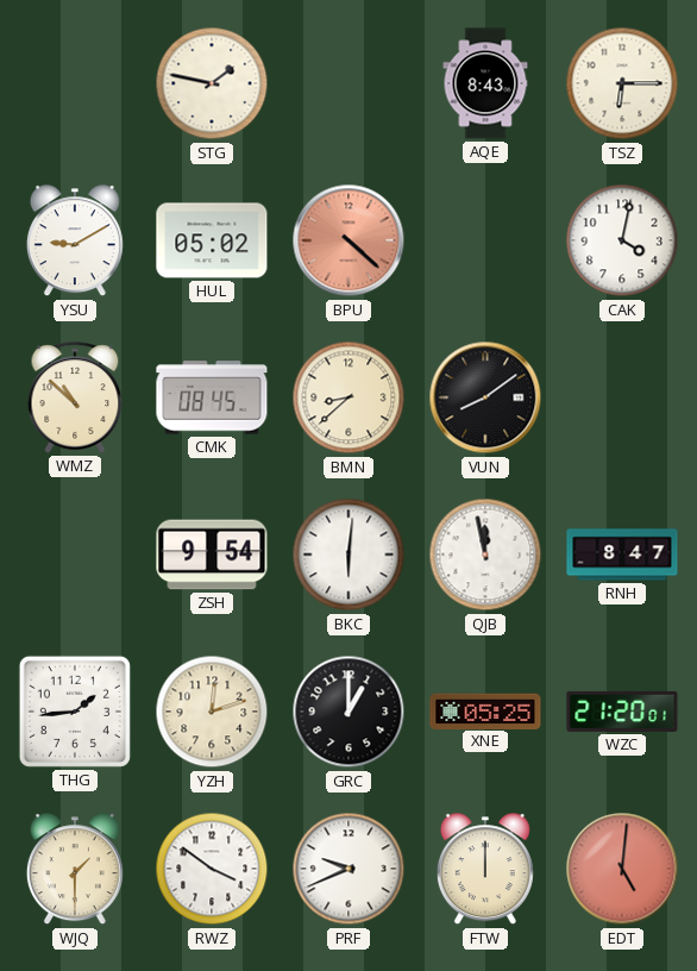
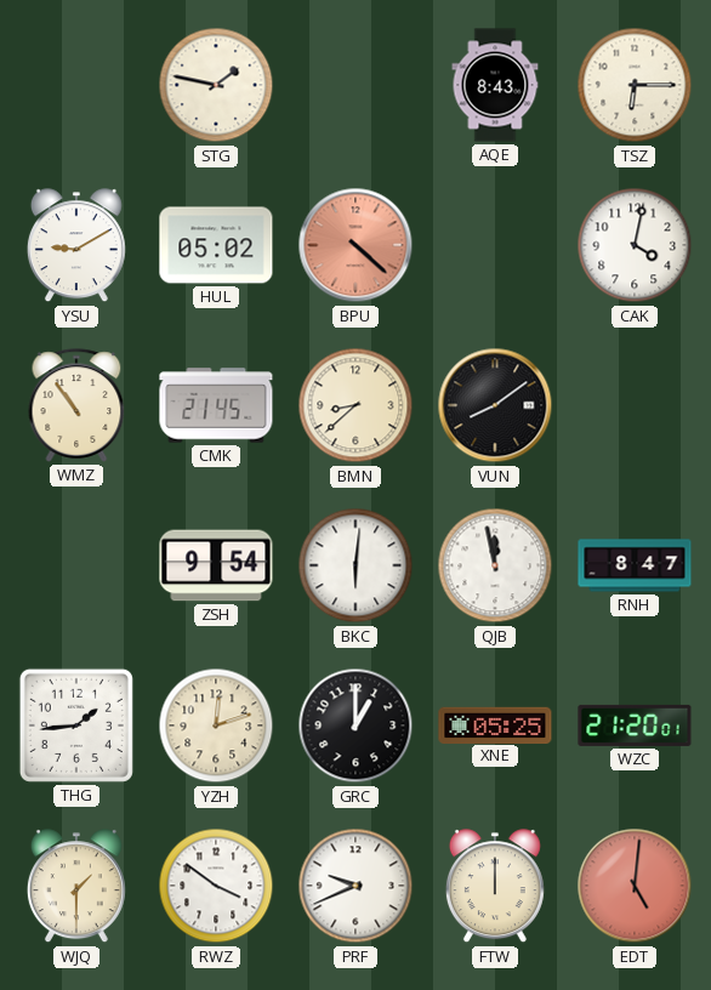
WMZ: 10:52 -> 10:54
CMK: 08:45 -> 21:45
